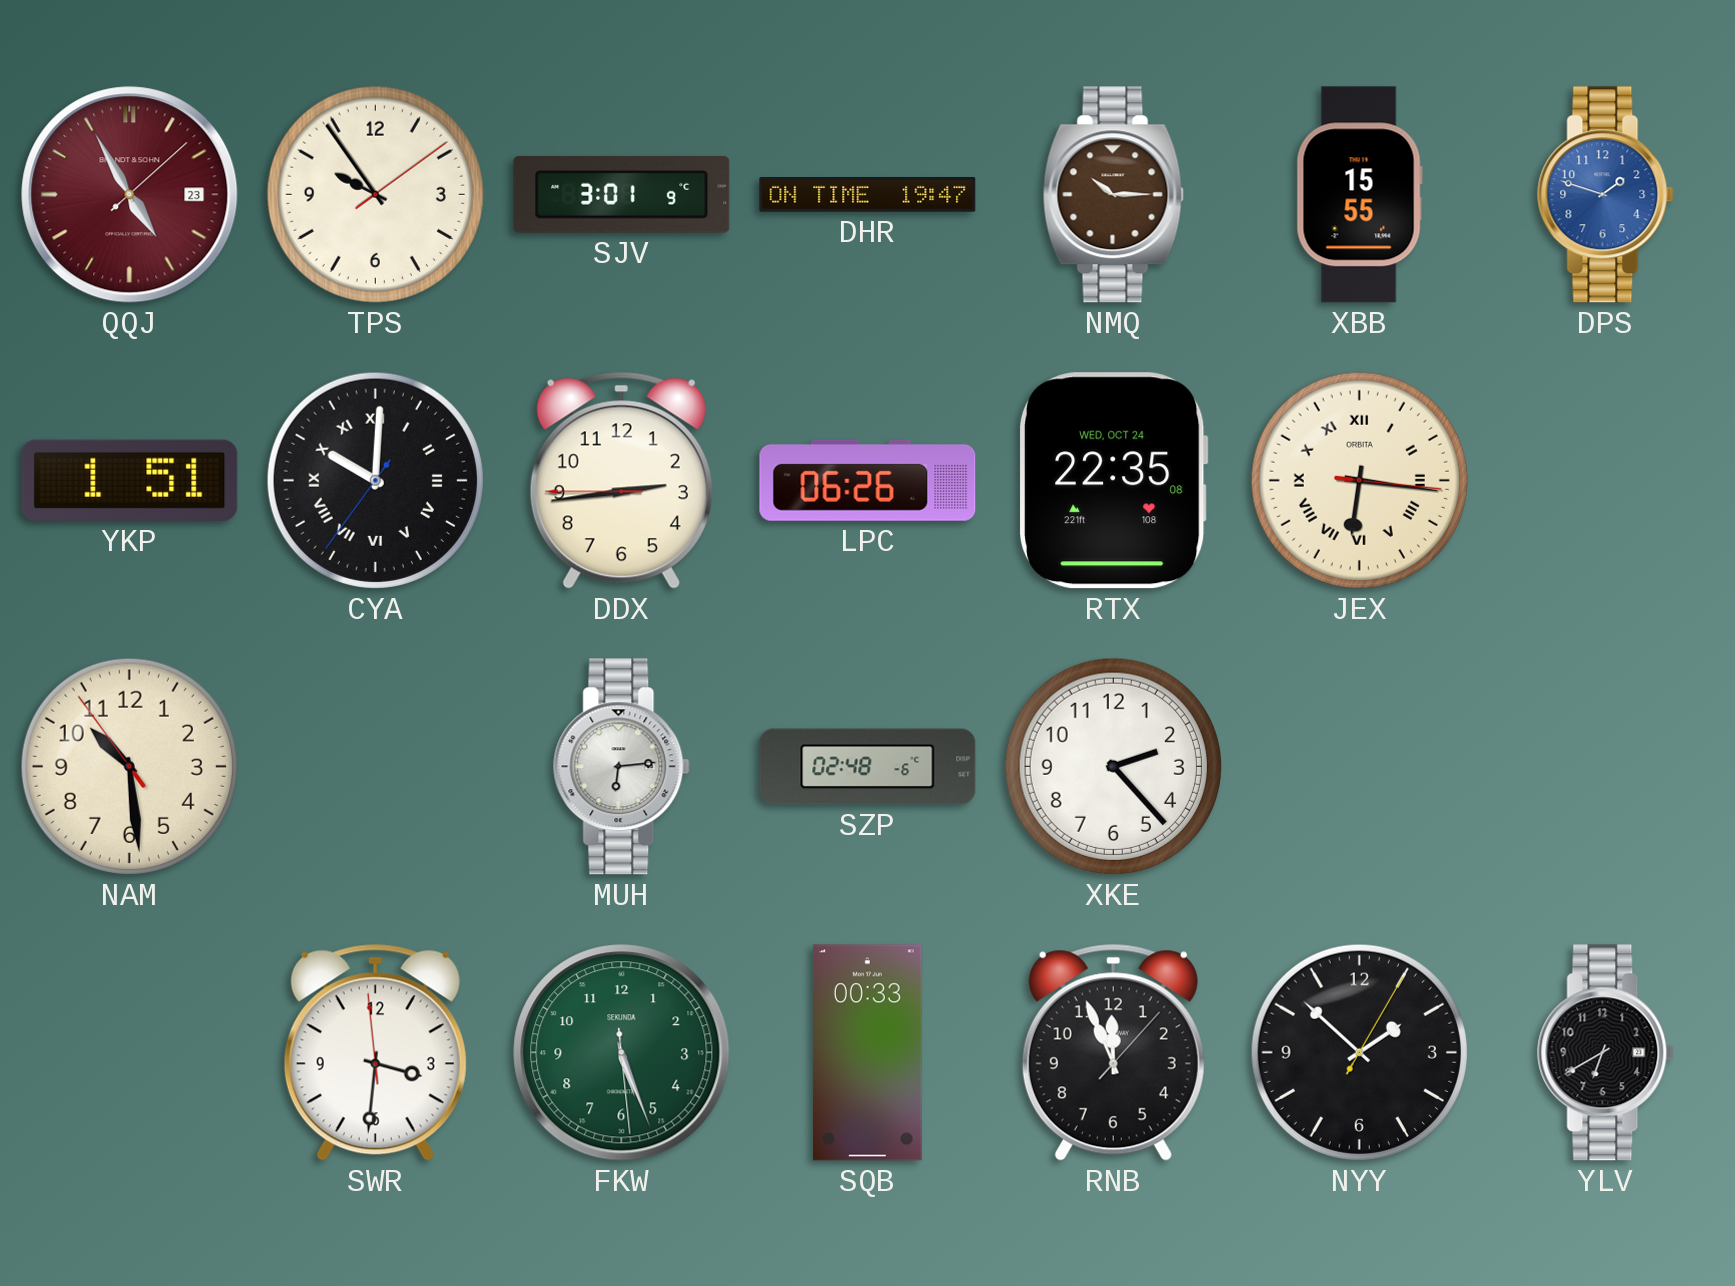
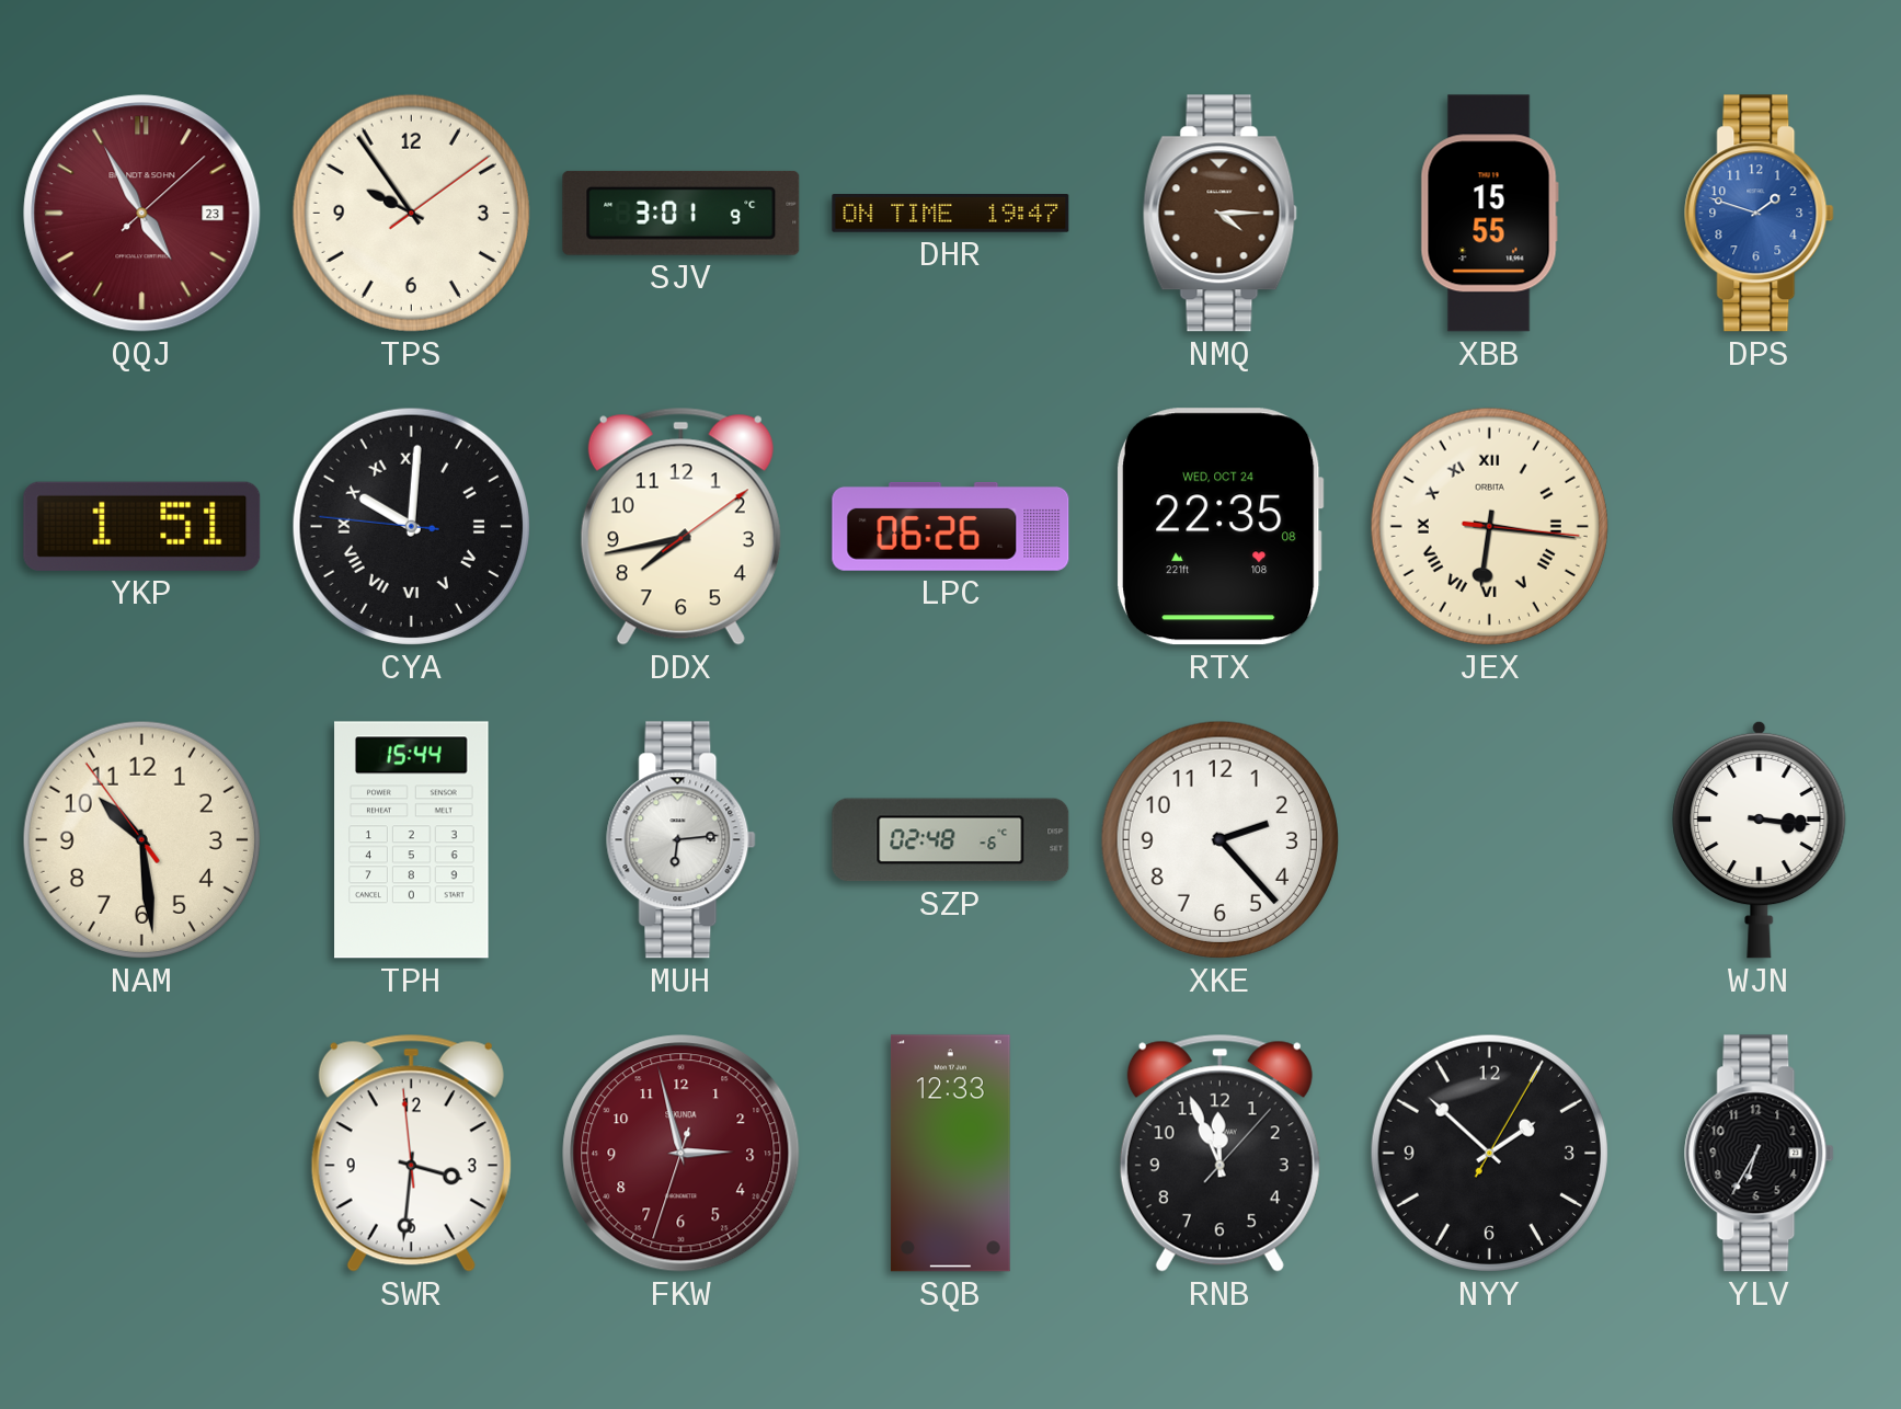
NMQ: 10:15 -> 4:15
CYA: 10:00:36 -> 10:00:46
DDX: 2:43 -> 7:43
TPH: none -> 15:44
WJN: none -> 3:16
FKW: 5:26 -> 2:57
FKW dial: green -> burgundy
SQB: 00:33 -> 12:33
YLV: 6:40 -> 6:35
